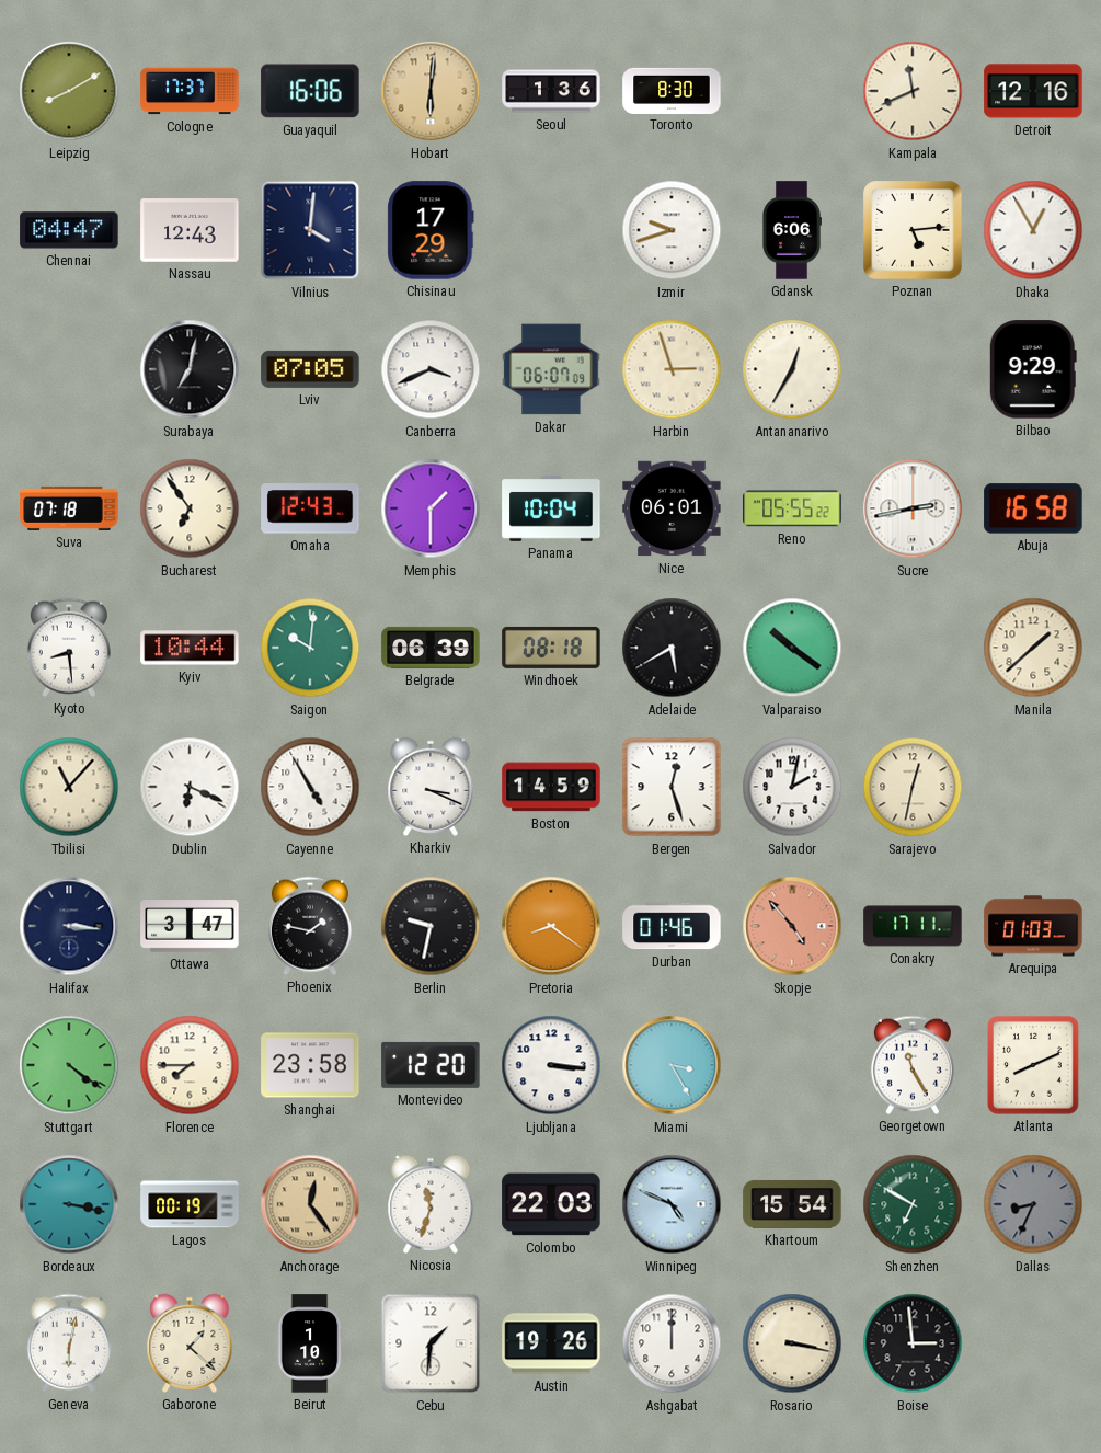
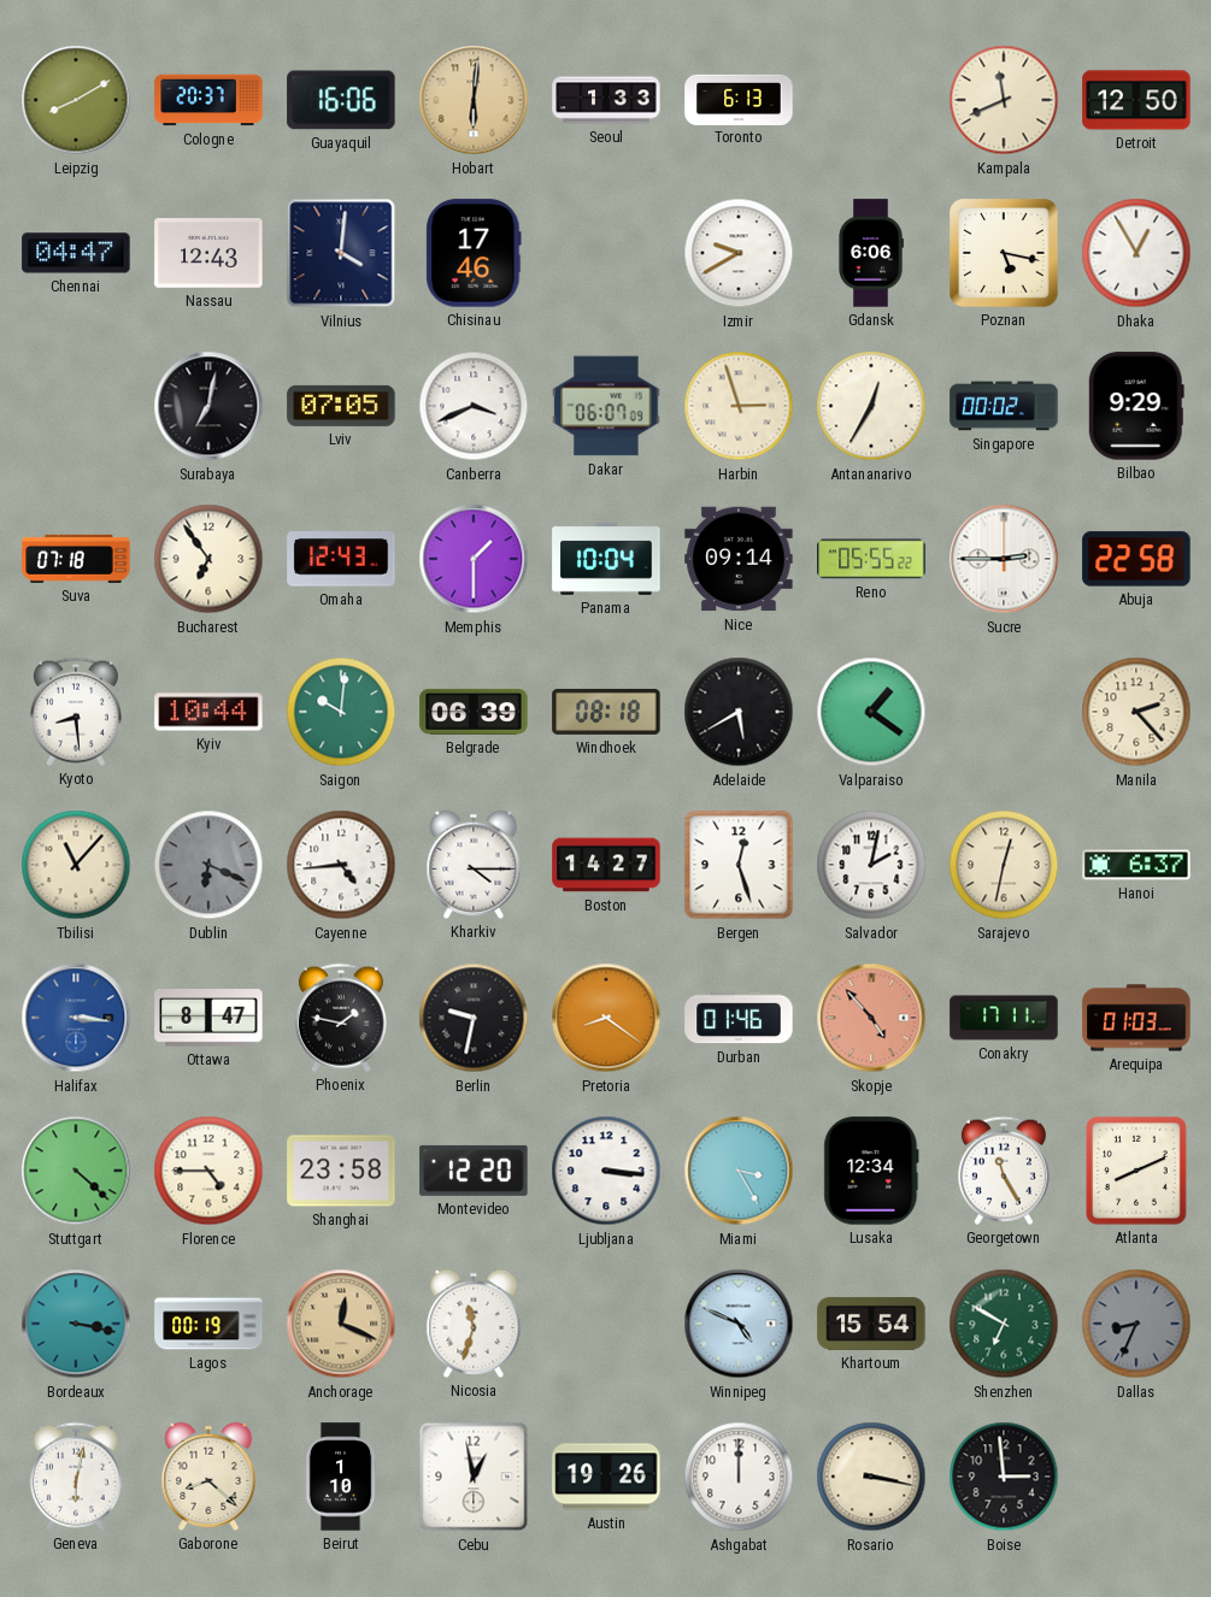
Cologne: 17:37 -> 20:37
Seoul: 1:36 -> 1:33
Toronto: 8:30 -> 6:13
Detroit: 12:16 -> 12:50
Chisinau: 17:29 -> 17:46
Izmir: 9:42 -> 9:40
Poznan: 5:14 -> 5:17
Singapore: none -> 00:02
Nice: 06:01 -> 09:14
Sucre: 2:43 -> 2:45
Abuja: 16:58 -> 22:58
Valparaiso: 10:21 -> 1:21
Manila: 1:38 -> 2:23
Dublin dial: white -> grey
Cayenne: 4:55 -> 4:44
Kharkiv: 3:19 -> 4:15
Boston: 14:59 -> 14:27
Hanoi: none -> 6:37
Halifax dial: navy -> blue
Ottawa: 3:47 -> 8:47
Stuttgart: 4:21 -> 4:22
Florence: 7:45 -> 4:45
Lusaka: none -> 12:34
Anchorage: 12:24 -> 12:19
Colombo: 22:03 -> none
Gaborone: 1:22 -> 8:22
Cebu: 1:31 -> 12:58
